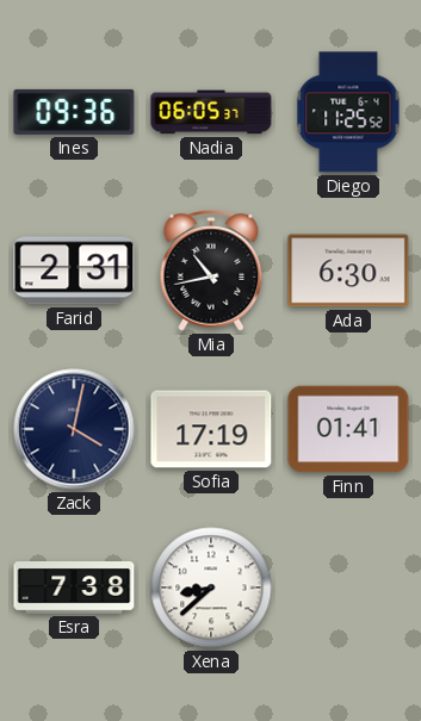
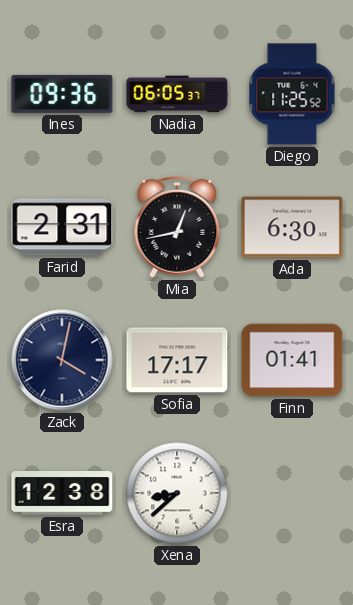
Mia: 10:43 -> 12:43
Sofia: 17:19 -> 17:17
Esra: 7:38 -> 12:38
